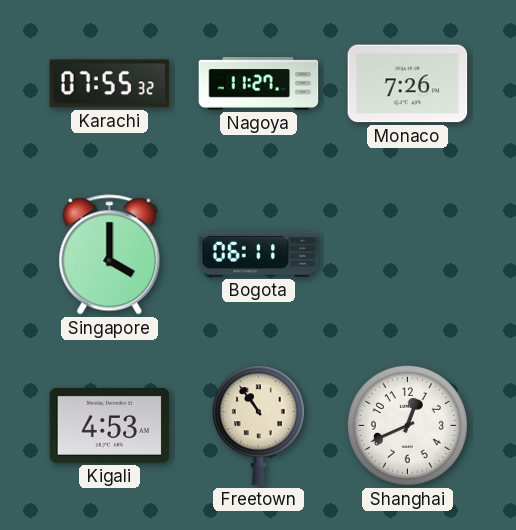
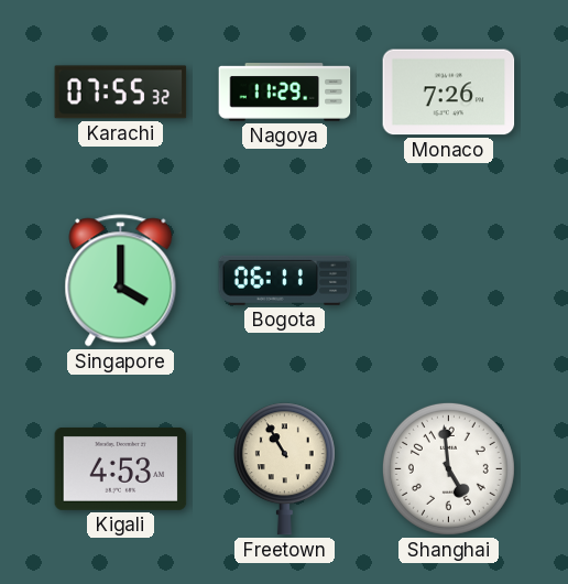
Nagoya: 11:27 -> 11:29
Freetown: 10:54 -> 10:55
Shanghai: 12:41 -> 4:59
